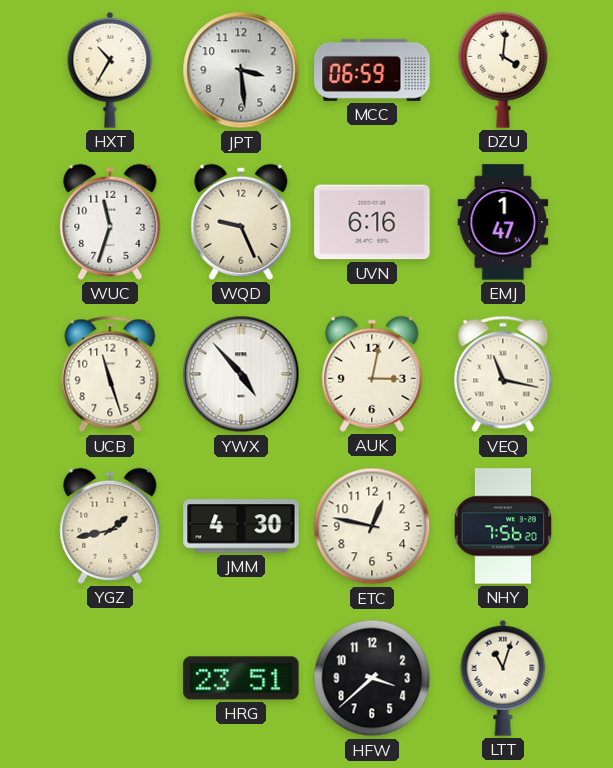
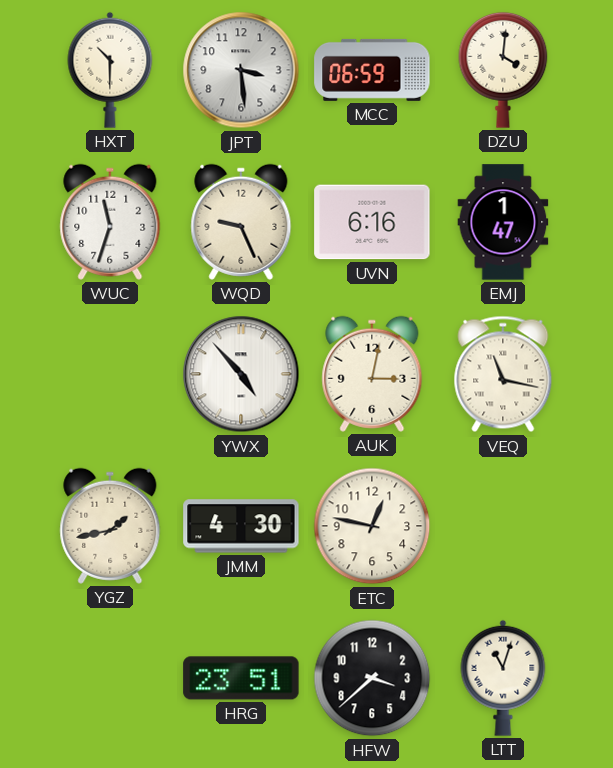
HXT: 10:35 -> 10:30
UCB: 11:27 -> none
NHY: 7:56 -> none
